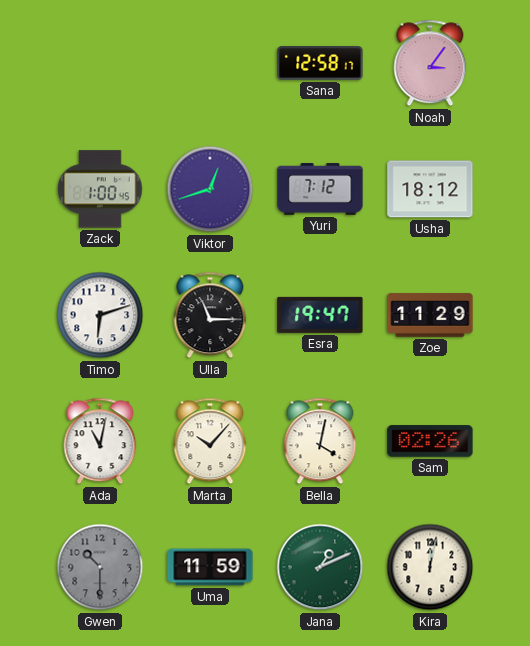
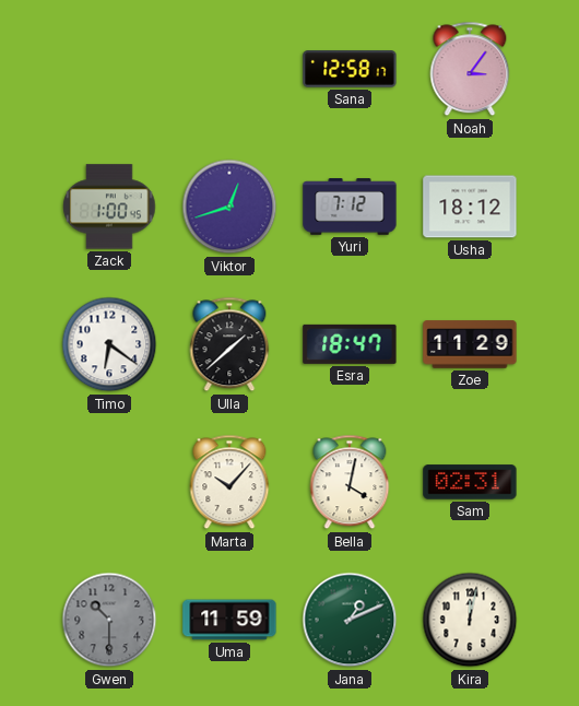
Timo: 6:12 -> 6:21
Ulla: 11:15 -> 1:38
Esra: 19:47 -> 18:47
Ada: 11:02 -> none
Sam: 02:26 -> 02:31
